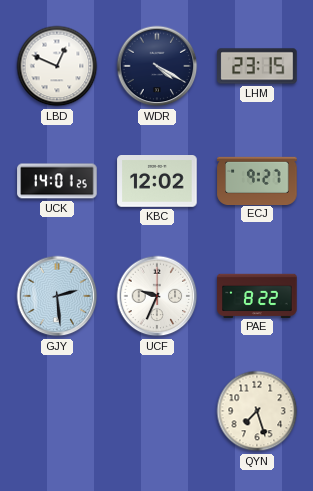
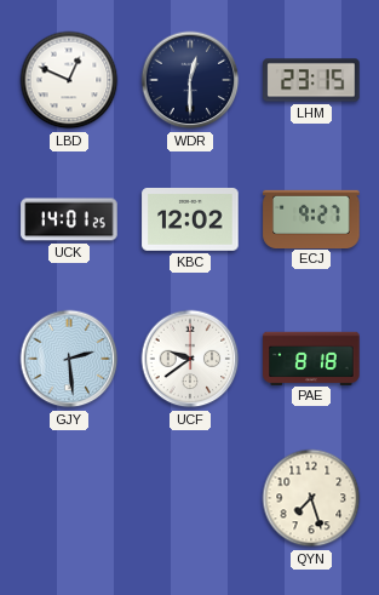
WDR: 4:20 -> 12:30
UCF: 9:34 -> 9:39
PAE: 8:22 -> 8:18
